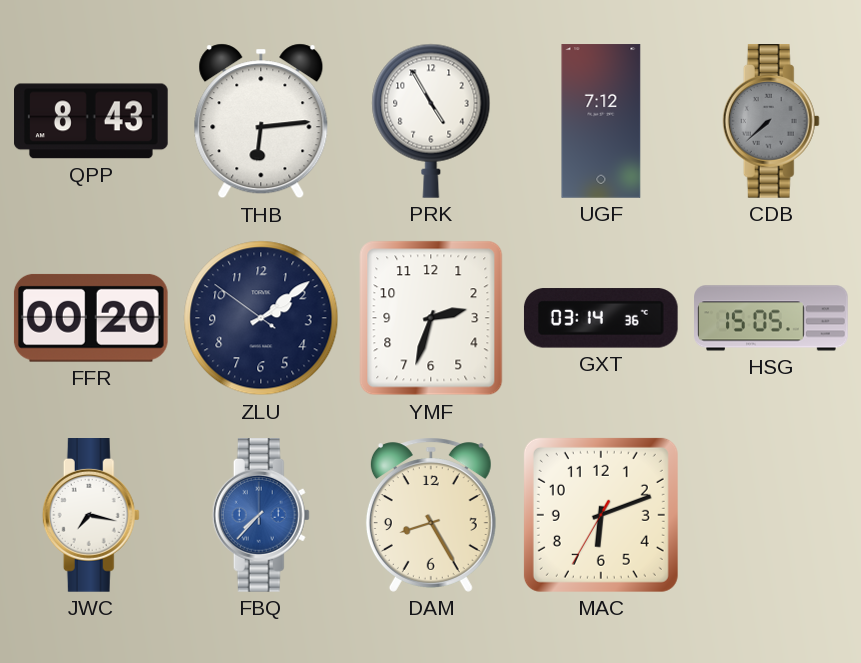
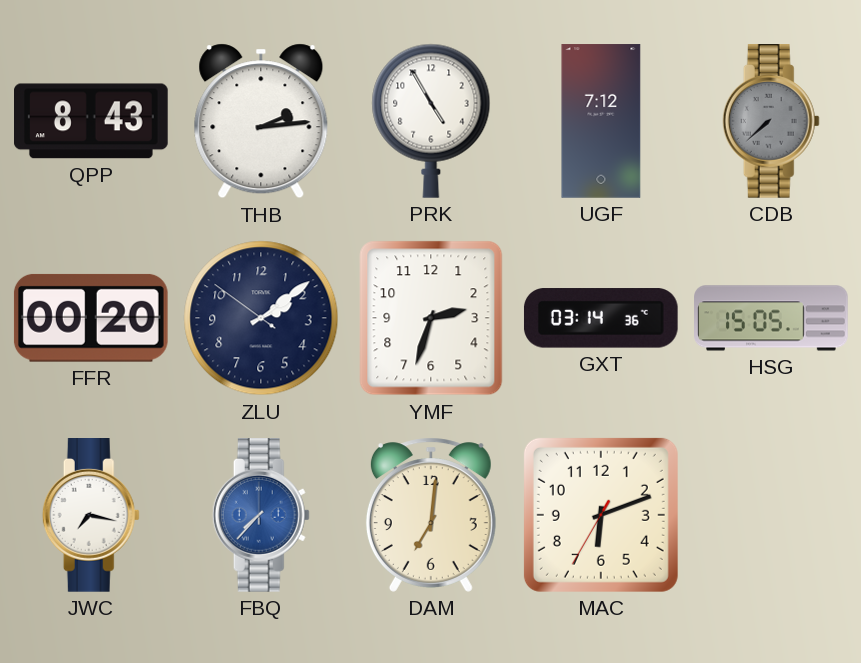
THB: 6:14 -> 2:14
DAM: 8:25 -> 7:01
